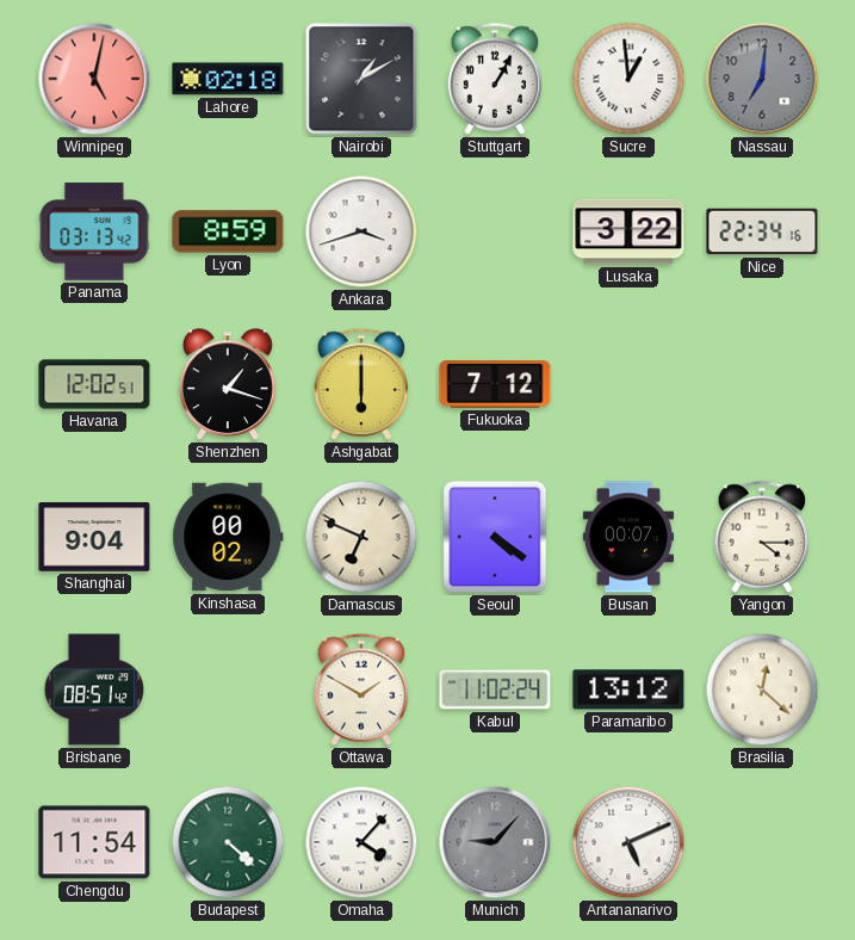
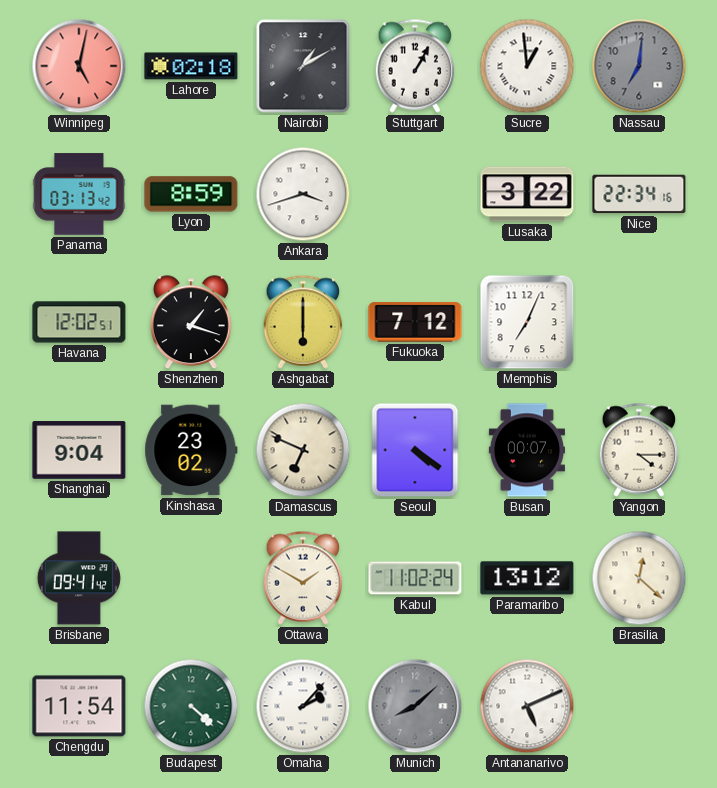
Memphis: none -> 7:04
Kinshasa: 00:02 -> 23:02
Brisbane: 08:51 -> 09:41
Omaha: 4:07 -> 2:07
Munich: 9:07 -> 8:08
